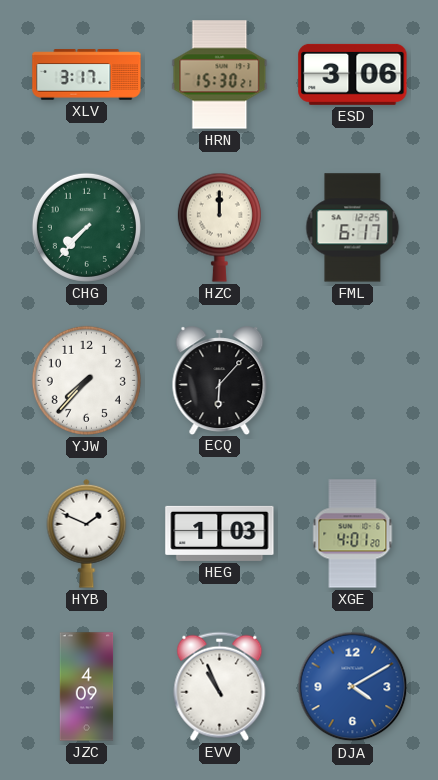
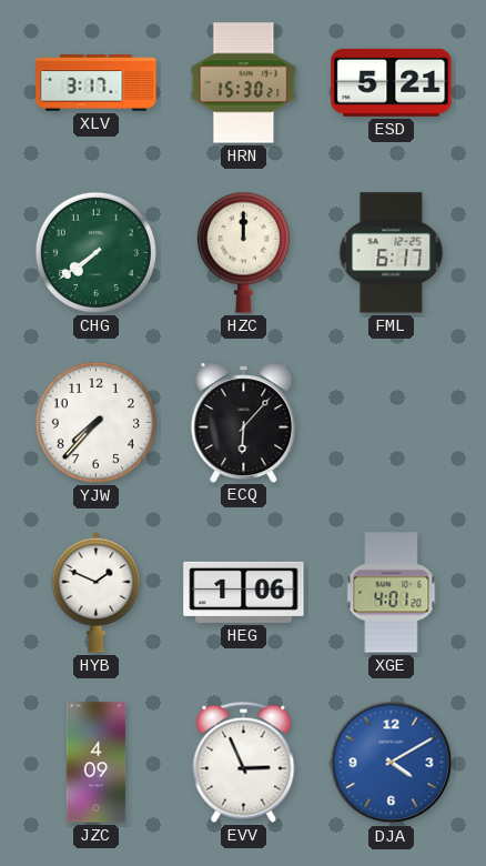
ESD: 3:06 -> 5:21
CHG: 7:37 -> 7:39
HEG: 1:03 -> 1:06
EVV: 10:56 -> 2:56
